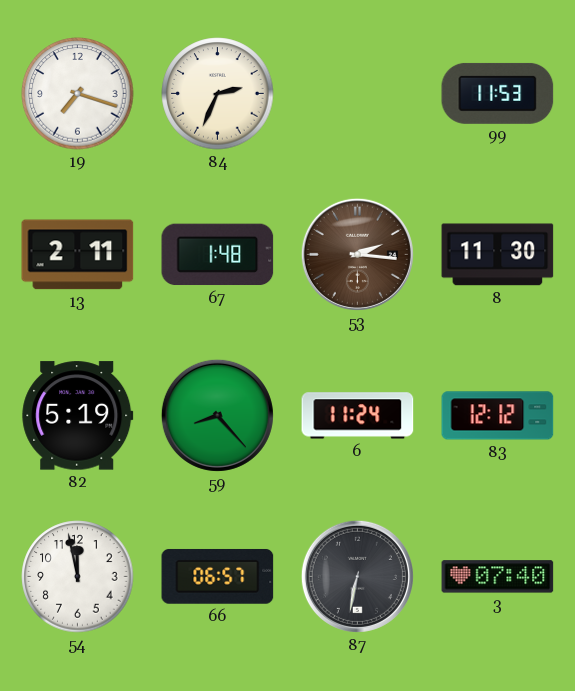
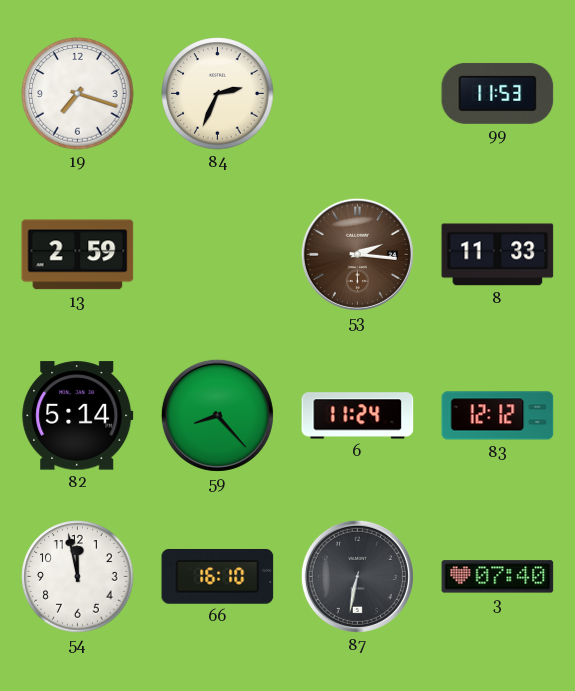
13: 2:11 -> 2:59
67: 1:48 -> none
8: 11:30 -> 11:33
82: 5:19 -> 5:14
66: 06:57 -> 16:10
